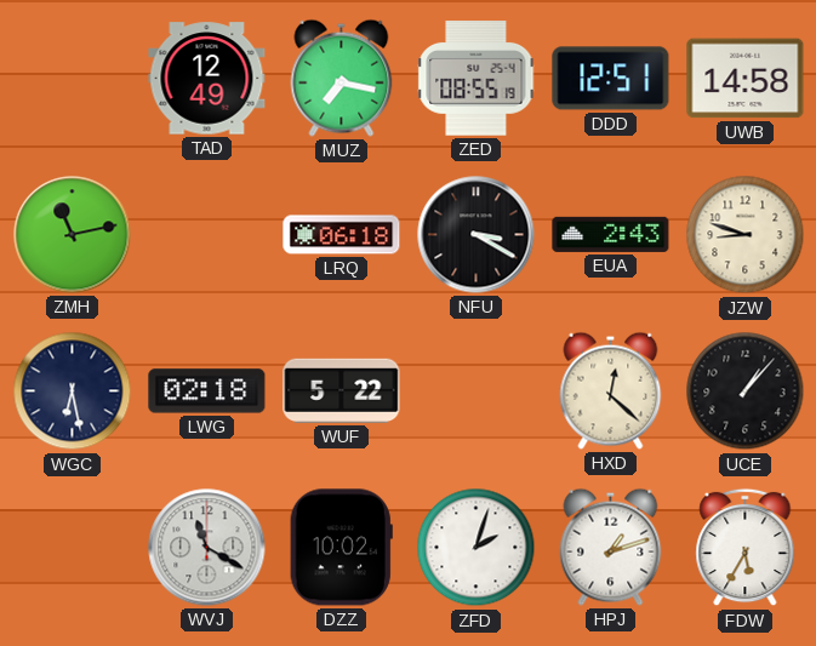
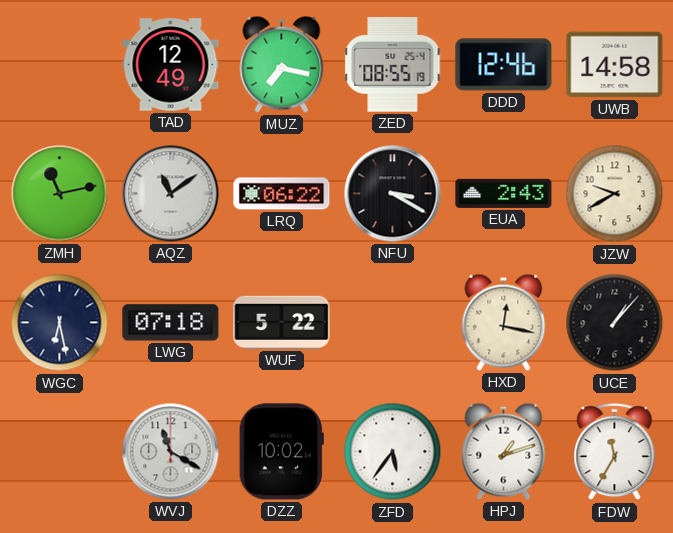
DDD: 12:51 -> 12:46
AQZ: none -> 11:09
LRQ: 06:18 -> 06:22
JZW: 8:48 -> 9:40
LWG: 02:18 -> 07:18
HXD: 12:22 -> 12:17
ZFD: 2:03 -> 5:36
FDW: 5:35 -> 11:35
